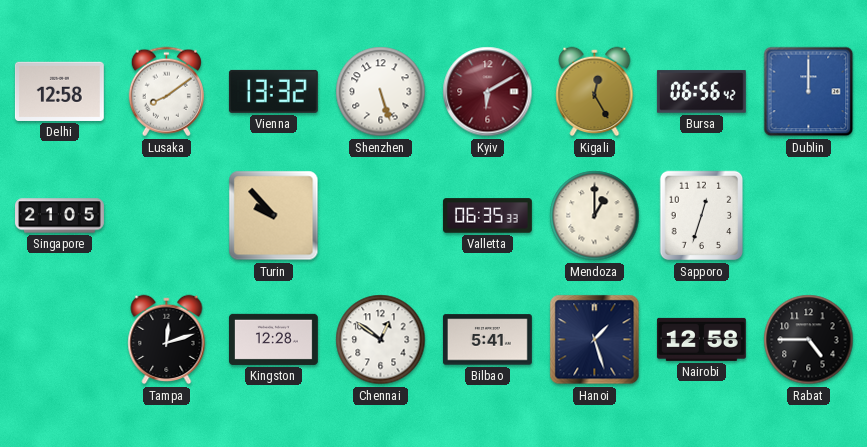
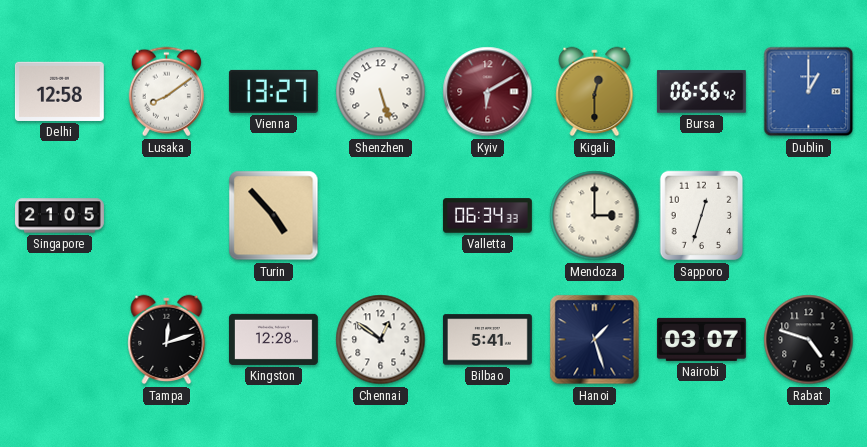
Vienna: 13:32 -> 13:27
Kigali: 12:25 -> 12:30
Dublin: 12:00 -> 1:00
Turin: 9:53 -> 4:53
Valletta: 06:35 -> 06:34
Mendoza: 1:00 -> 3:00
Nairobi: 12:58 -> 03:07
Rabat: 4:45 -> 4:48
